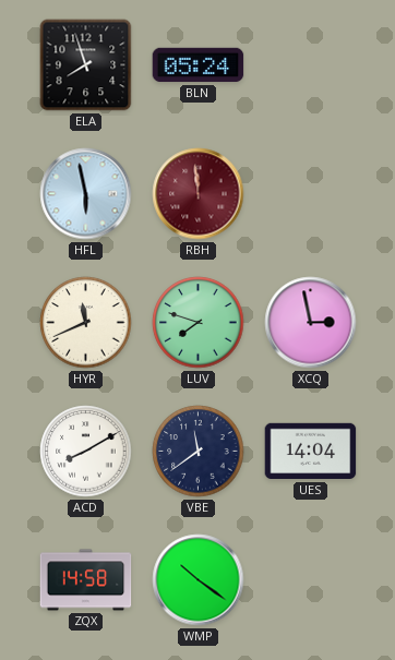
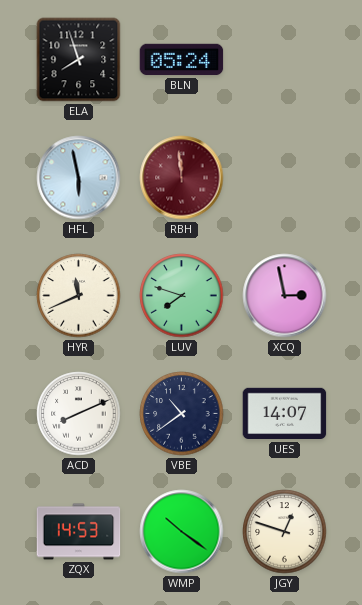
ACD: 8:10 -> 8:11
VBE: 11:39 -> 10:39
UES: 14:04 -> 14:07
ZQX: 14:58 -> 14:53
JGY: none -> 12:48
